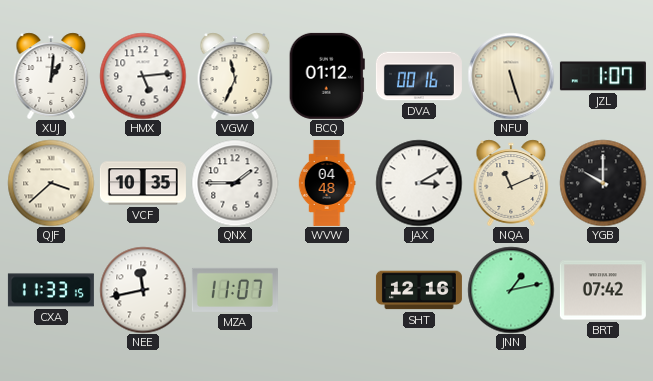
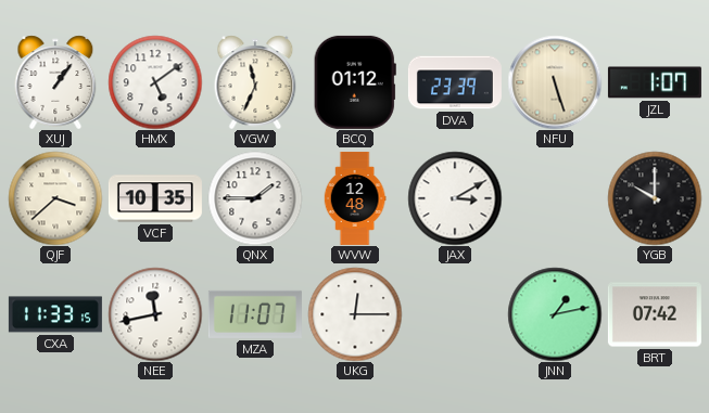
XUJ: 1:01 -> 1:06
HMX: 5:14 -> 5:09
DVA: 00:16 -> 23:39
WVW: 04:48 -> 12:48
NQA: 11:11 -> none
UKG: none -> 12:15
SHT: 12:16 -> none
